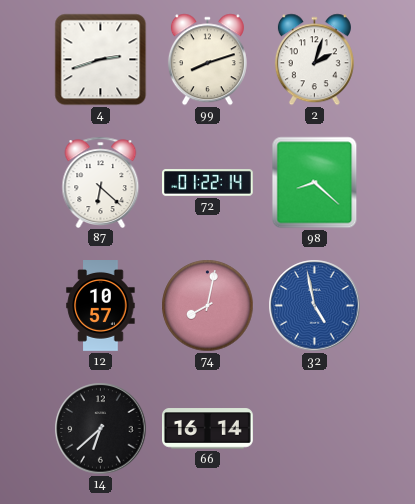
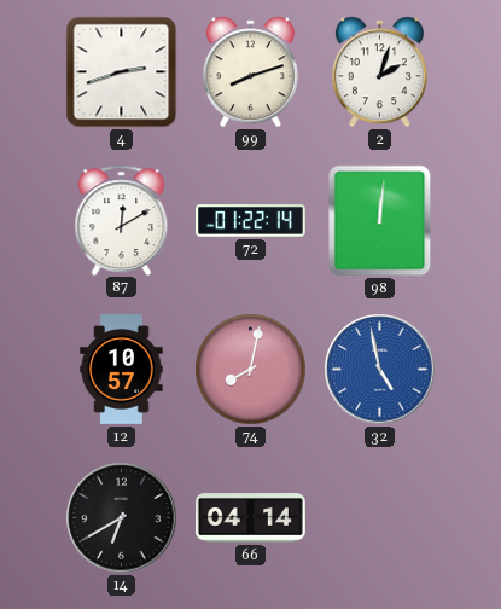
87: 6:22 -> 12:10
98: 8:22 -> 12:01
14: 6:38 -> 6:40
66: 16:14 -> 04:14
